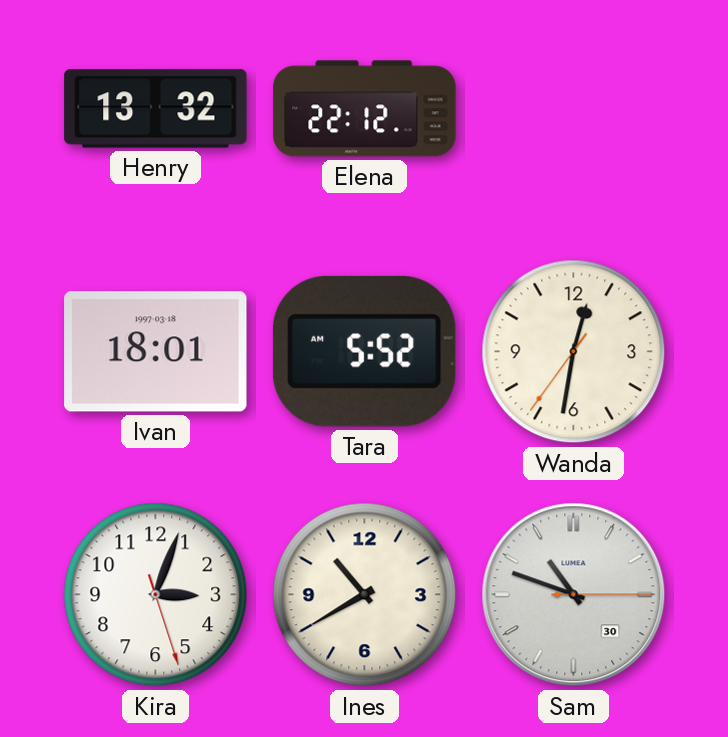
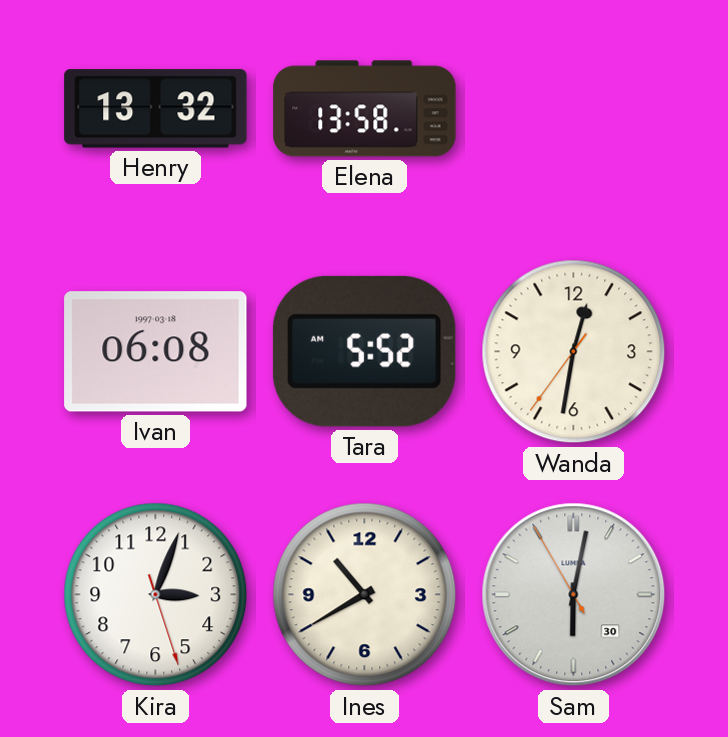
Elena: 22:12 -> 13:58
Ivan: 18:01 -> 06:08
Sam: 10:48 -> 6:01
